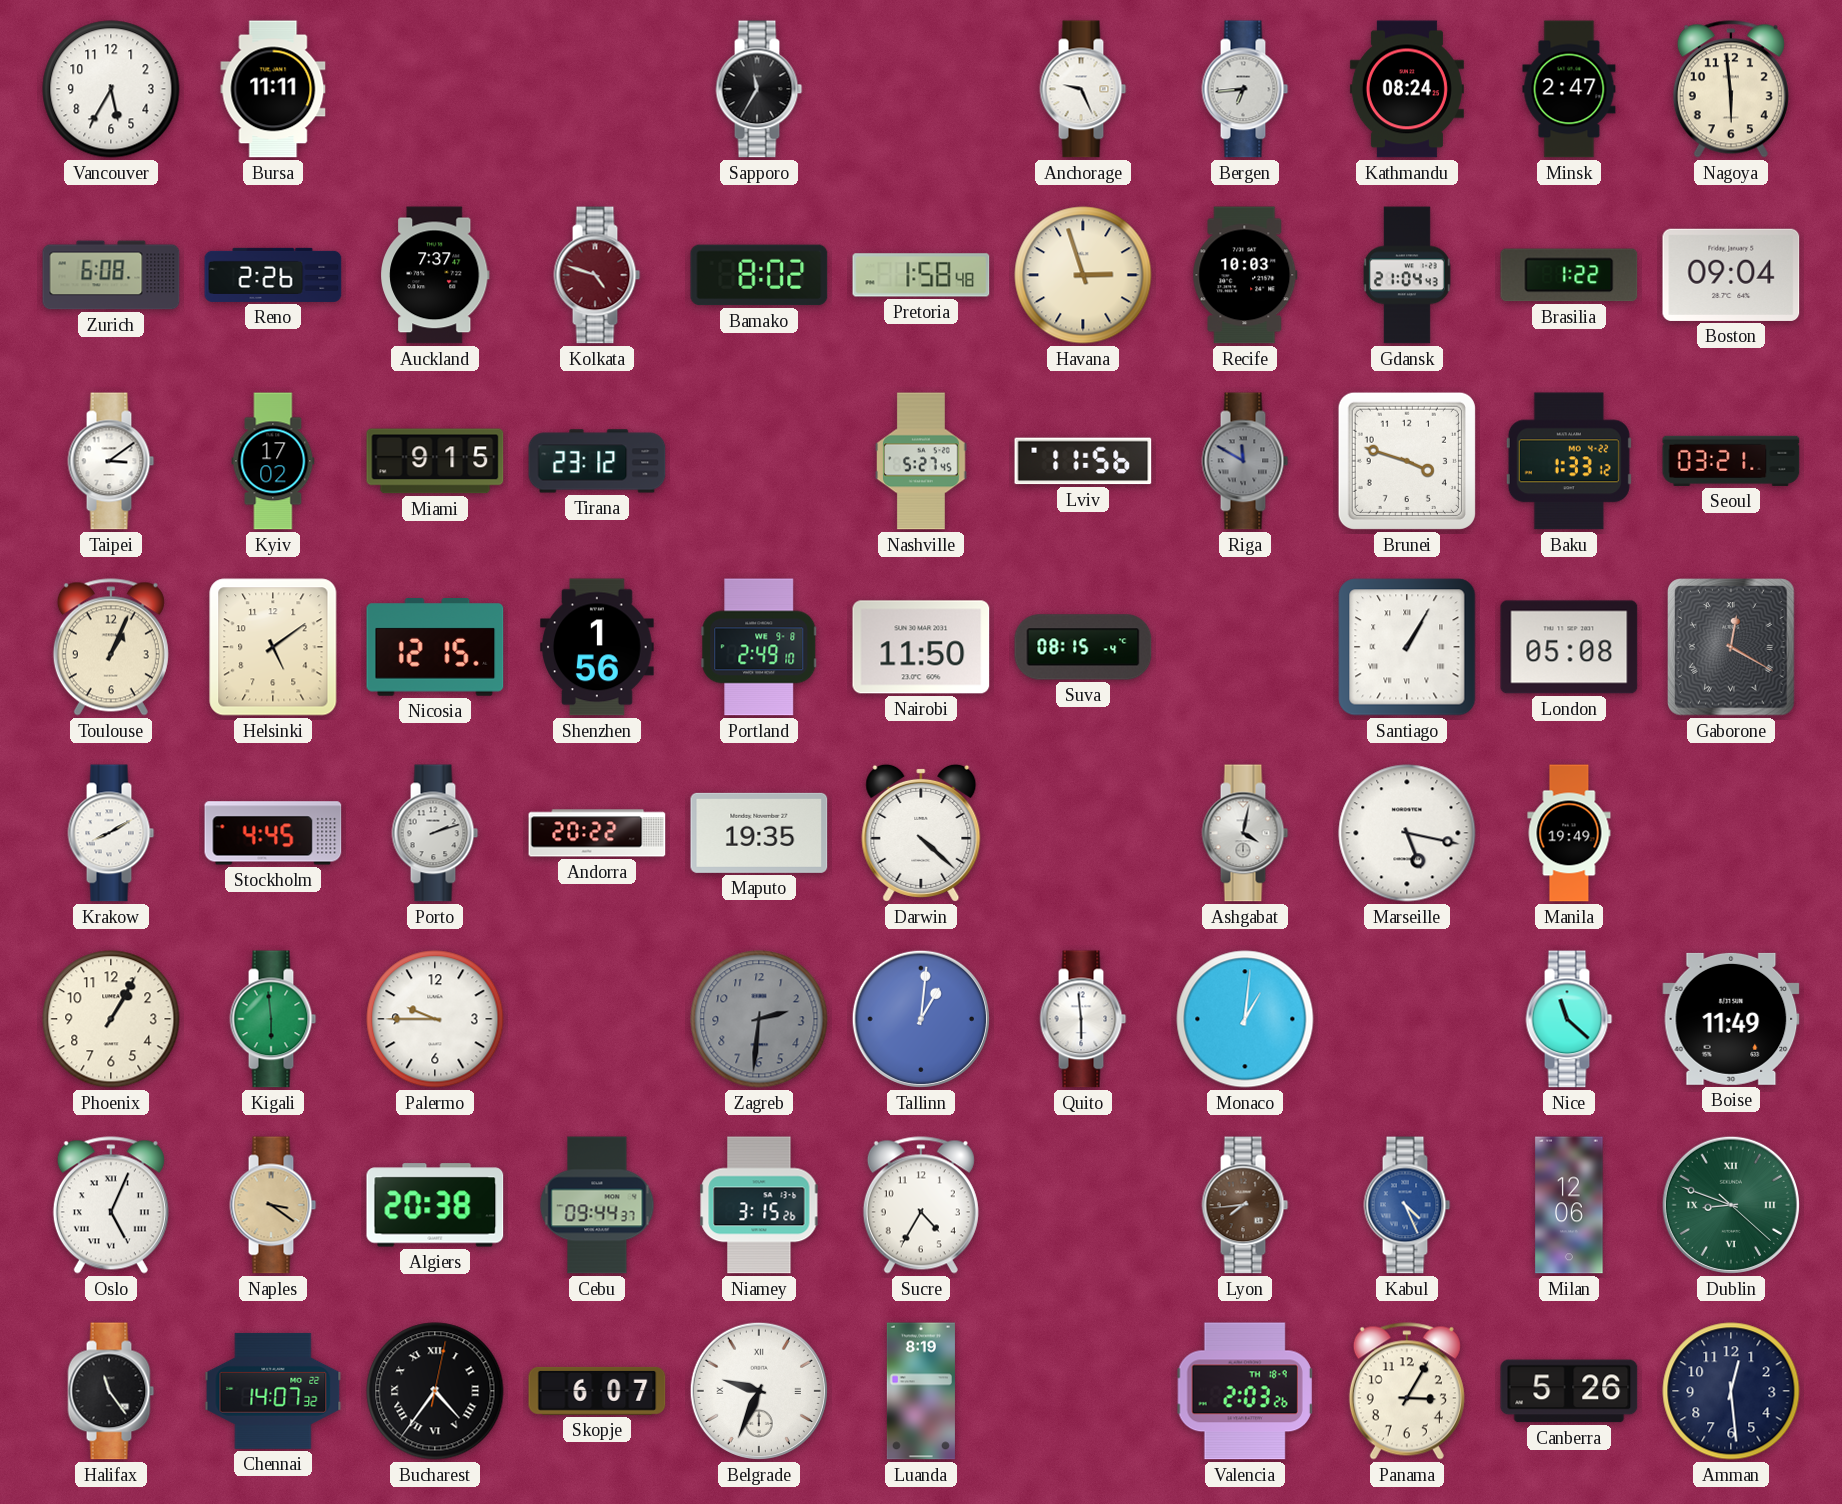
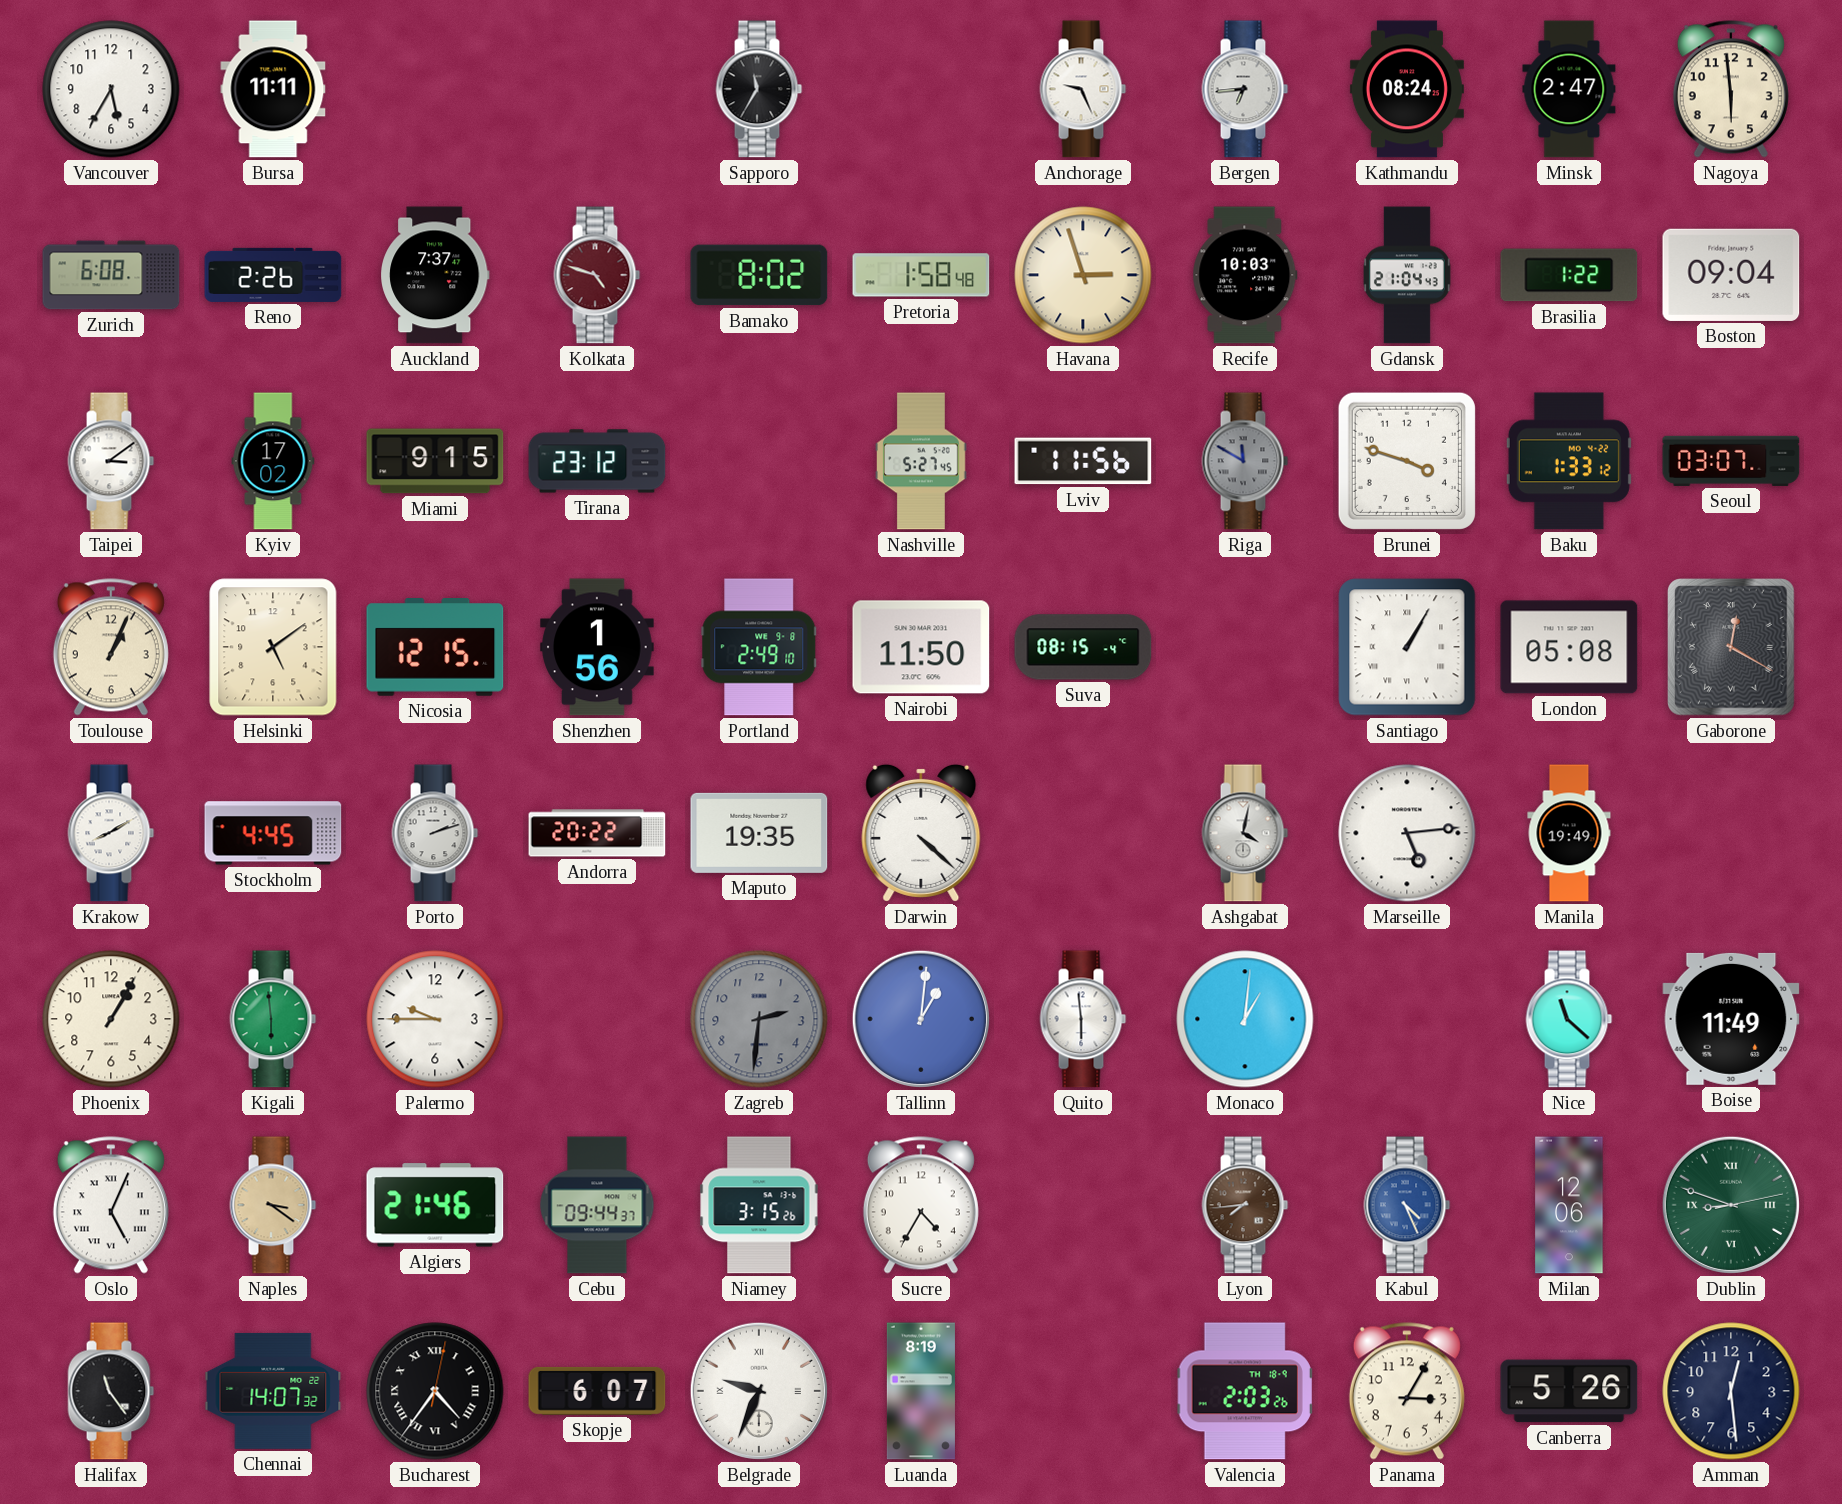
Seoul: 03:21 -> 03:07
Marseille: 5:17 -> 5:14
Algiers: 20:38 -> 21:46
Dublin: 8:48:22 -> 8:48:13
